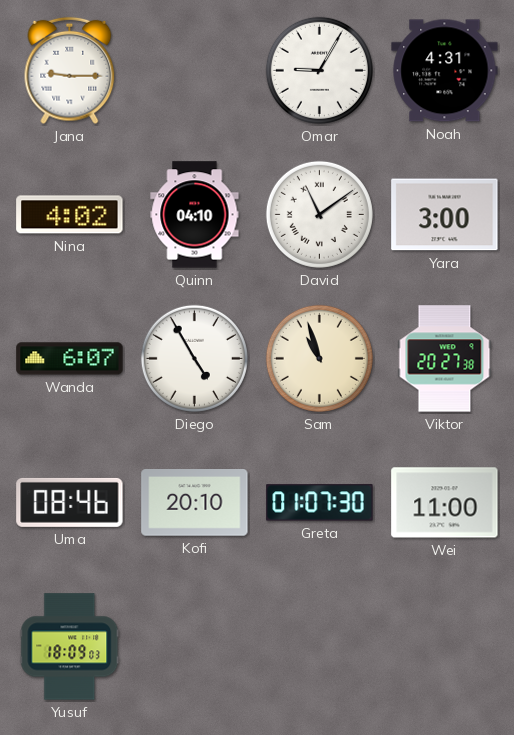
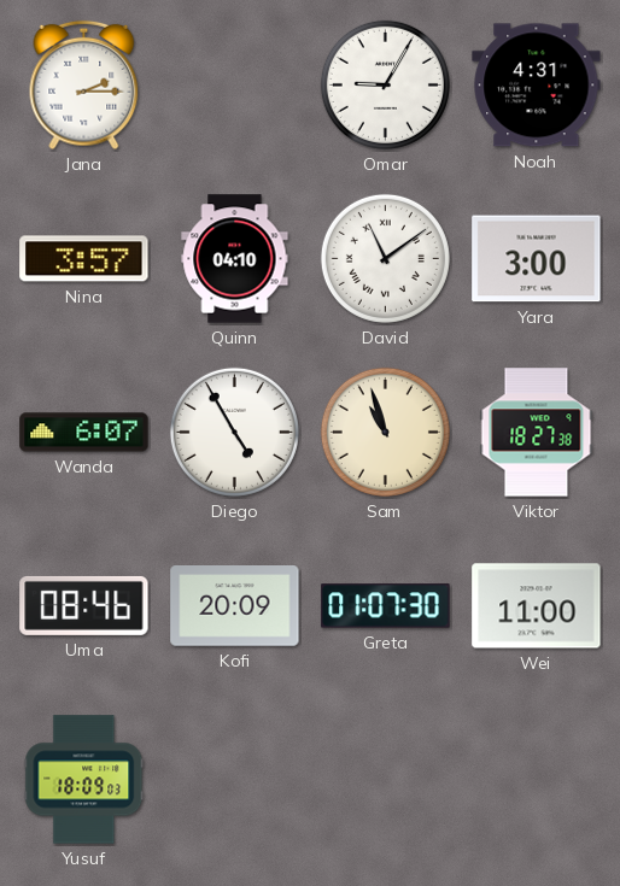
Jana: 9:15 -> 2:15
Nina: 4:02 -> 3:57
Viktor: 20:27 -> 18:27
Kofi: 20:10 -> 20:09
